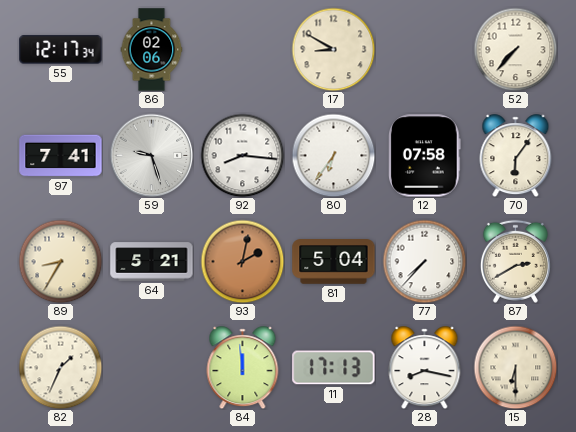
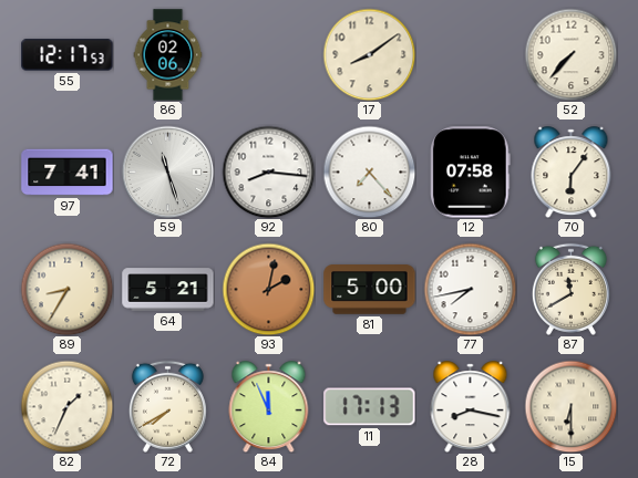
55: 12:17:34 -> 12:17:53
17: 8:50 -> 8:09
59: 9:27 -> 11:27
80: 6:36 -> 7:23
81: 5:04 -> 5:00
77: 7:37 -> 7:43
87: 2:40 -> 11:40
72: none -> 7:40
84: 11:59 -> 11:56
